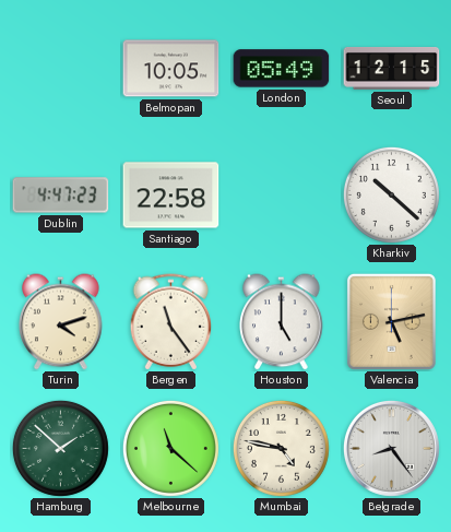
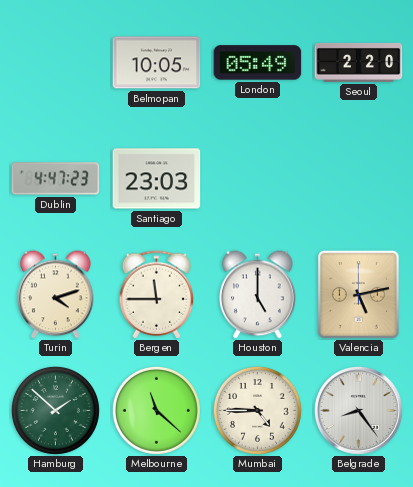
Seoul: 12:15 -> 2:20
Santiago: 22:58 -> 23:03
Kharkiv: 10:22 -> none
Bergen: 11:24 -> 11:45
Mumbai: 4:47 -> 4:45
